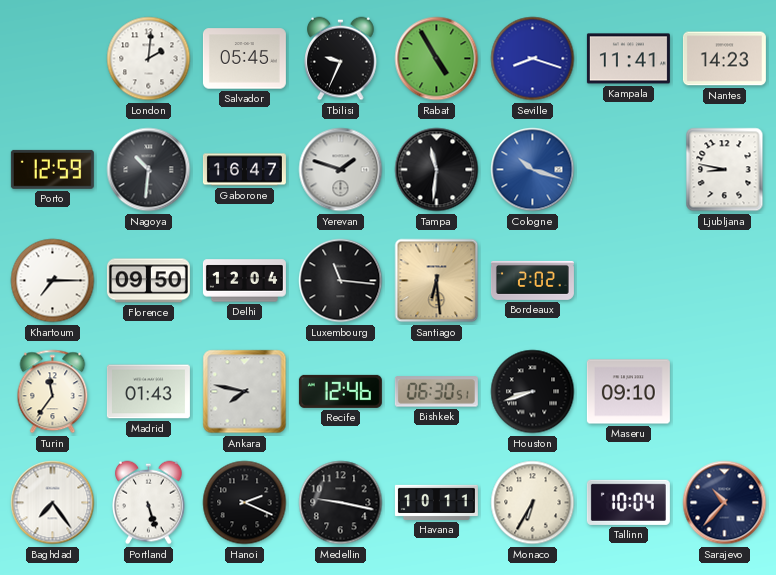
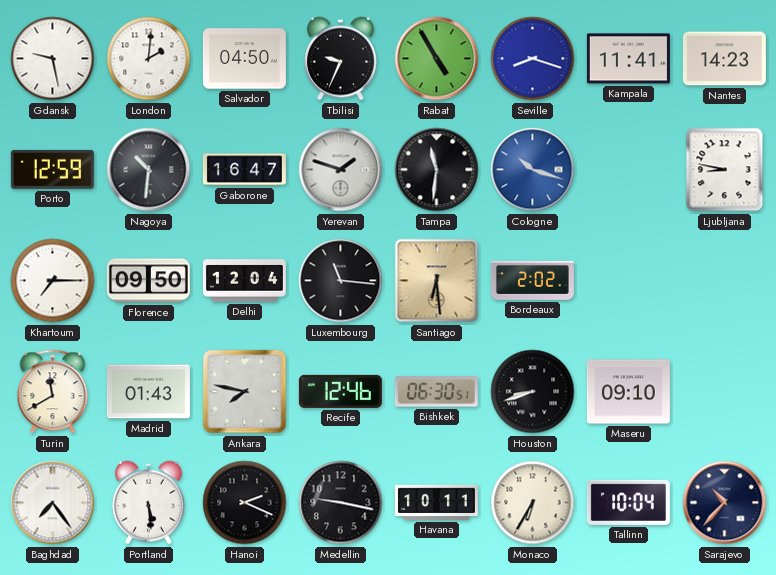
Gdansk: none -> 9:28
Salvador: 05:45 -> 04:50
Turin: 11:36 -> 11:40
Portland: 5:27 -> 5:29
